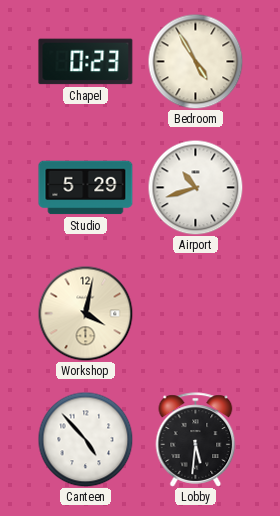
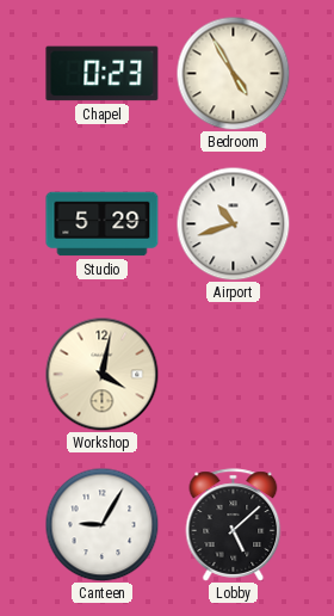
Canteen: 4:53 -> 9:05
Lobby: 5:31 -> 5:08
